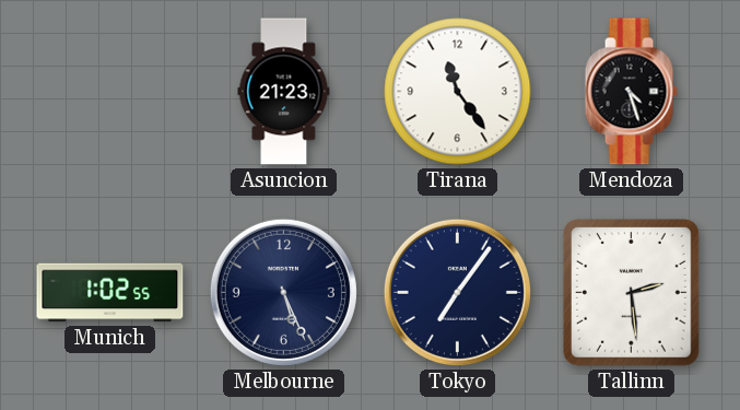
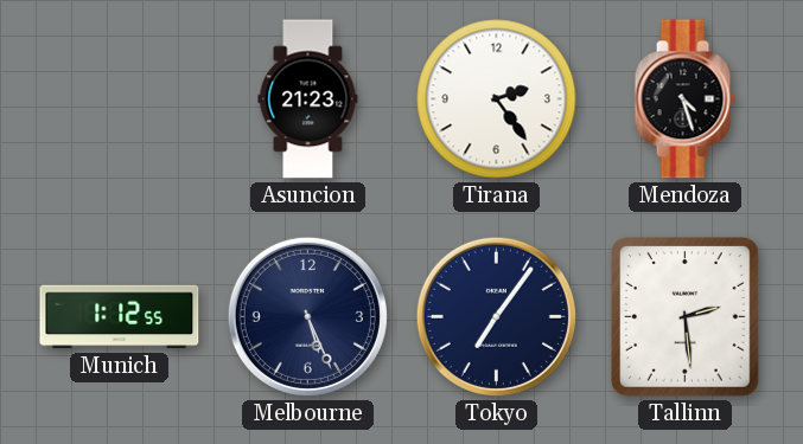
Tirana: 11:24 -> 2:24
Munich: 1:02 -> 1:12
